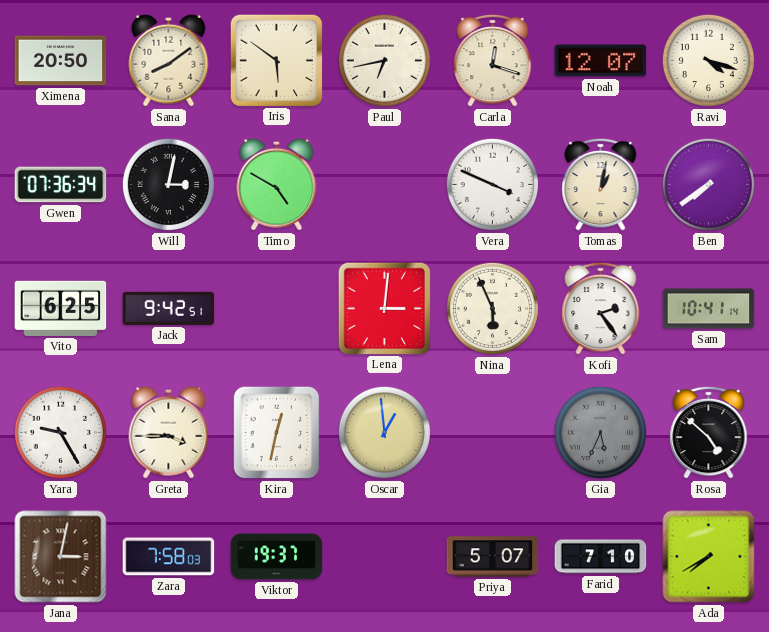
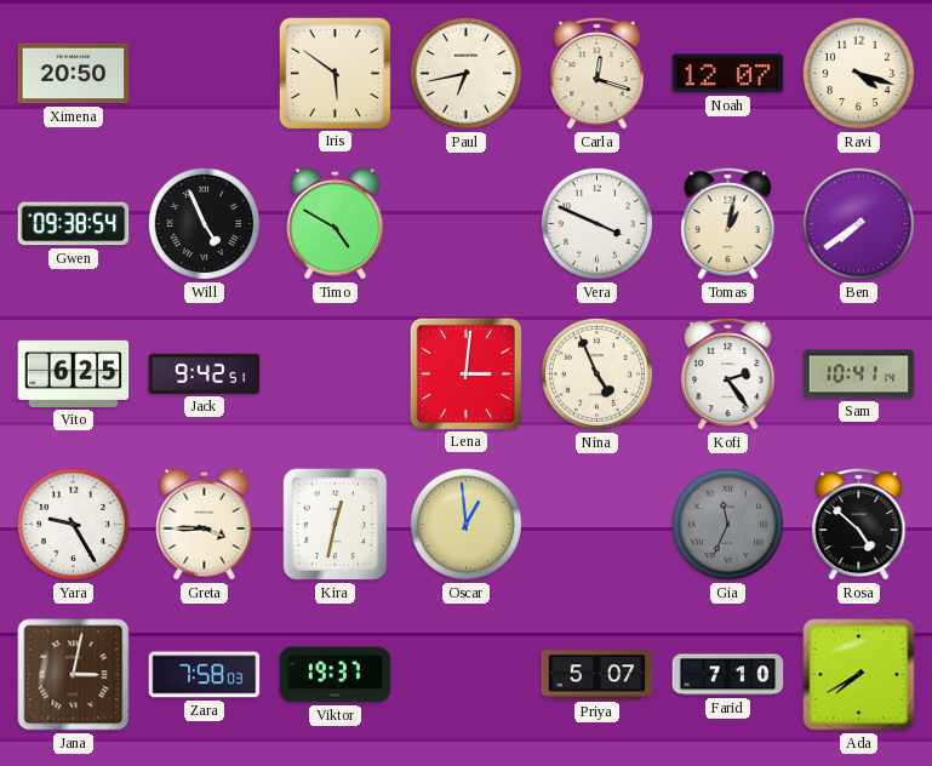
Sana: 8:09 -> none
Gwen: 07:36 -> 09:38
Will: 3:02 -> 4:56
Nina: 5:56 -> 4:56
Gia: 5:34 -> 11:34
